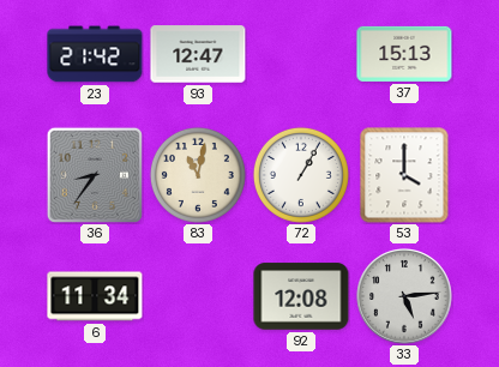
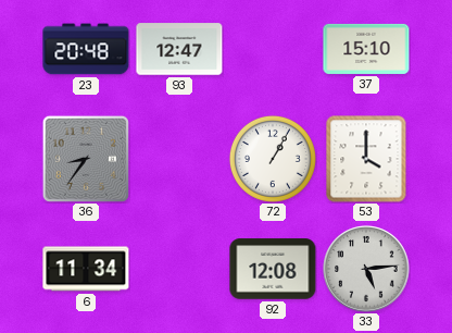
23: 21:42 -> 20:48
37: 15:13 -> 15:10
83: 11:02 -> none
